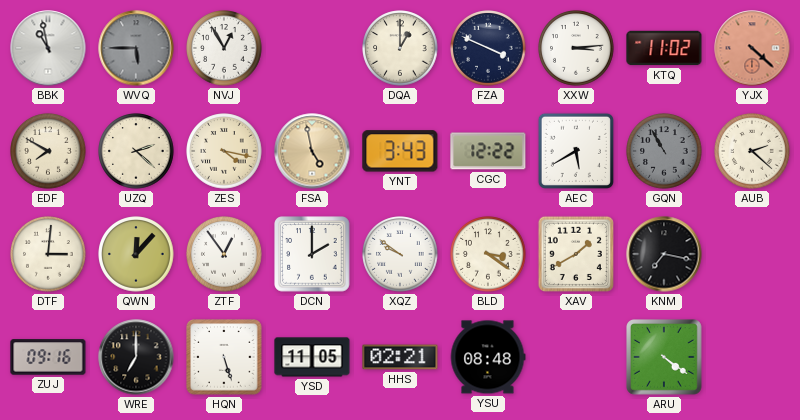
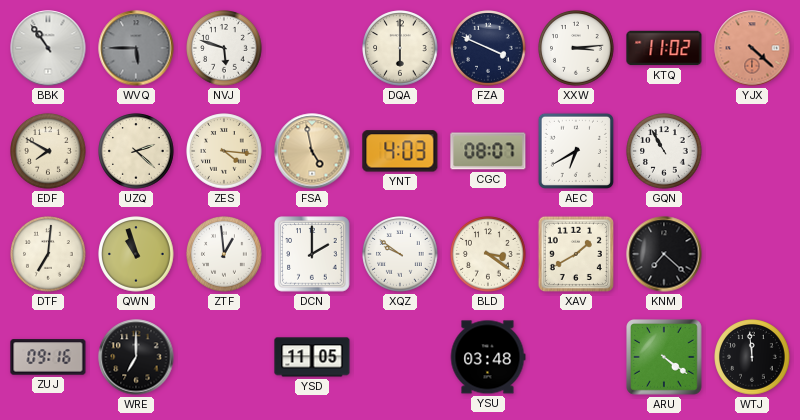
BBK: 10:58 -> 10:54
NVJ: 12:55 -> 5:48
DQA: 1:00 -> 6:00
ZES: 4:17 -> 4:16
YNT: 3:43 -> 4:03
CGC: 12:22 -> 08:07
AEC: 5:40 -> 6:40
GQN dial: grey -> white
AUB: 2:22 -> none
DTF: 3:01 -> 7:01
QWN: 12:07 -> 10:57
ZTF: 12:54 -> 12:59
KNM: 7:17 -> 7:22
HQN: 5:27 -> none
HHS: 02:21 -> none
YSU: 08:48 -> 03:48
WTJ: none -> 11:59
